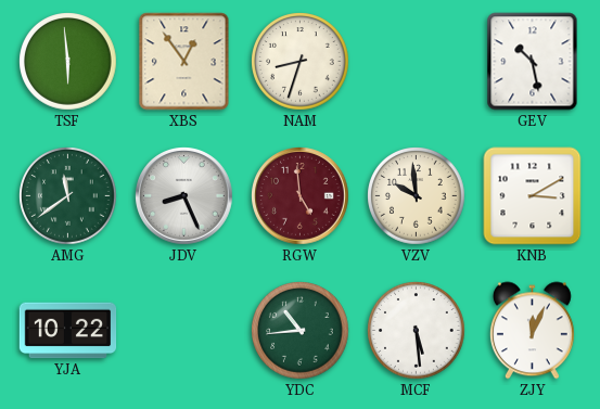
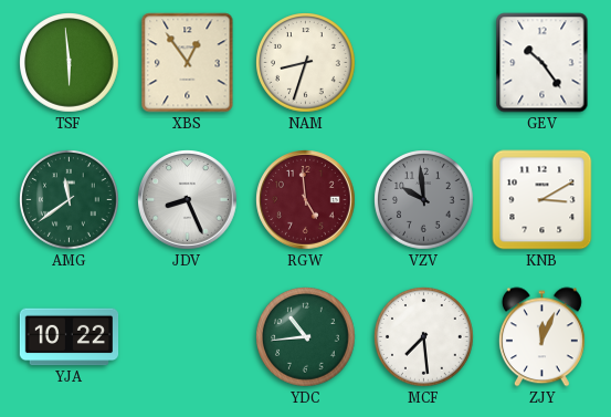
GEV: 10:28 -> 10:24
VZV dial: cream -> grey
MCF: 5:29 -> 7:29
